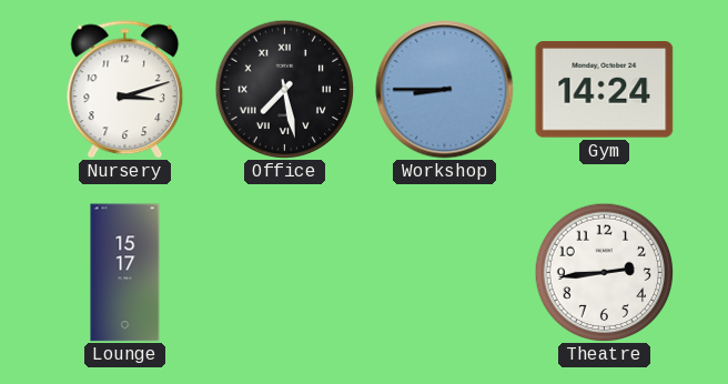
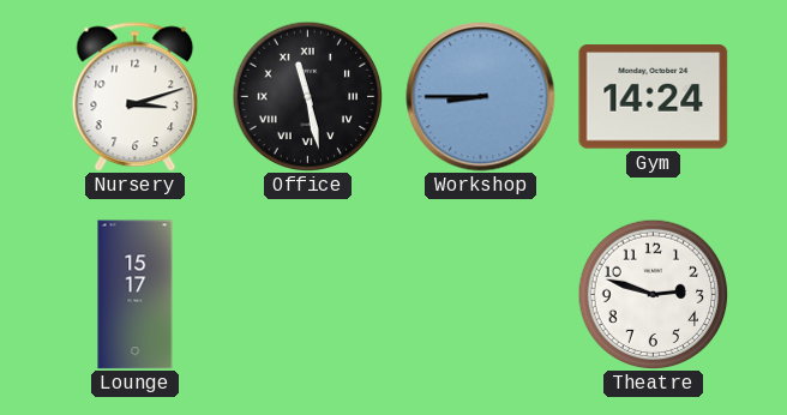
Office: 7:28 -> 11:28
Theatre: 2:44 -> 2:48
